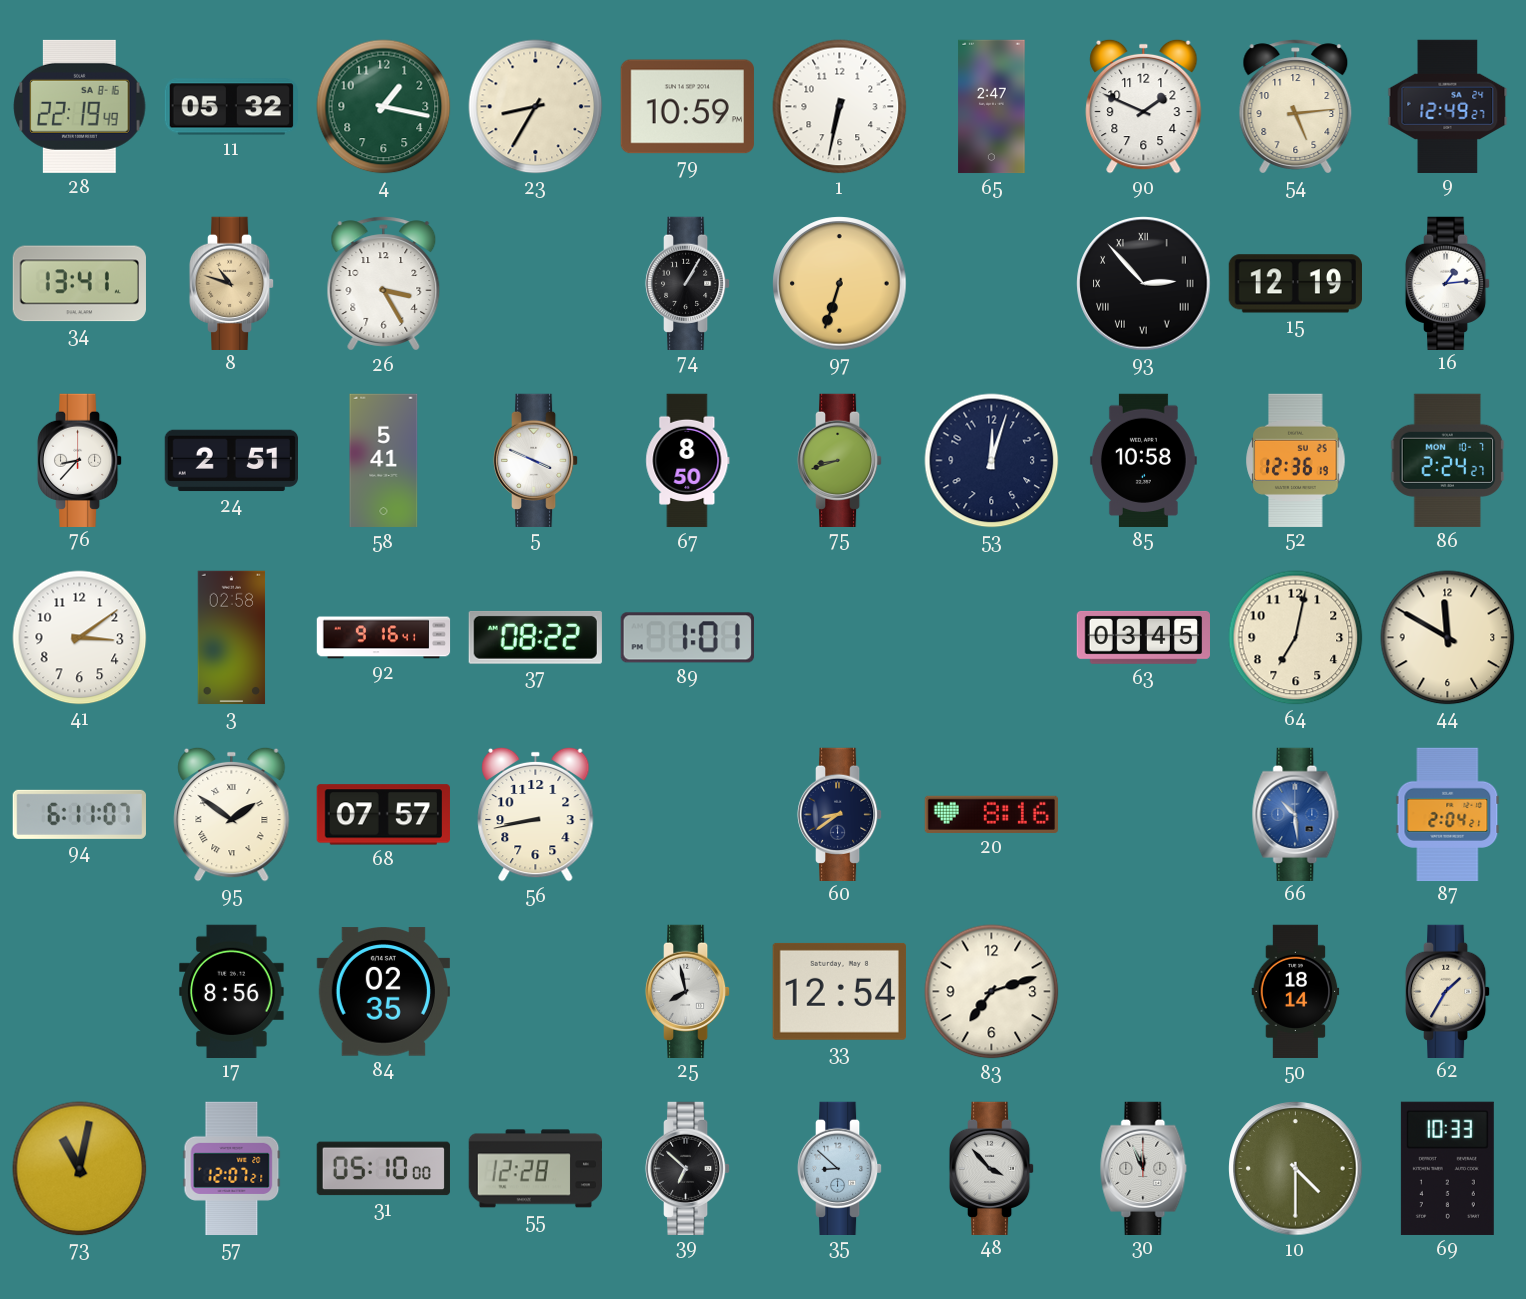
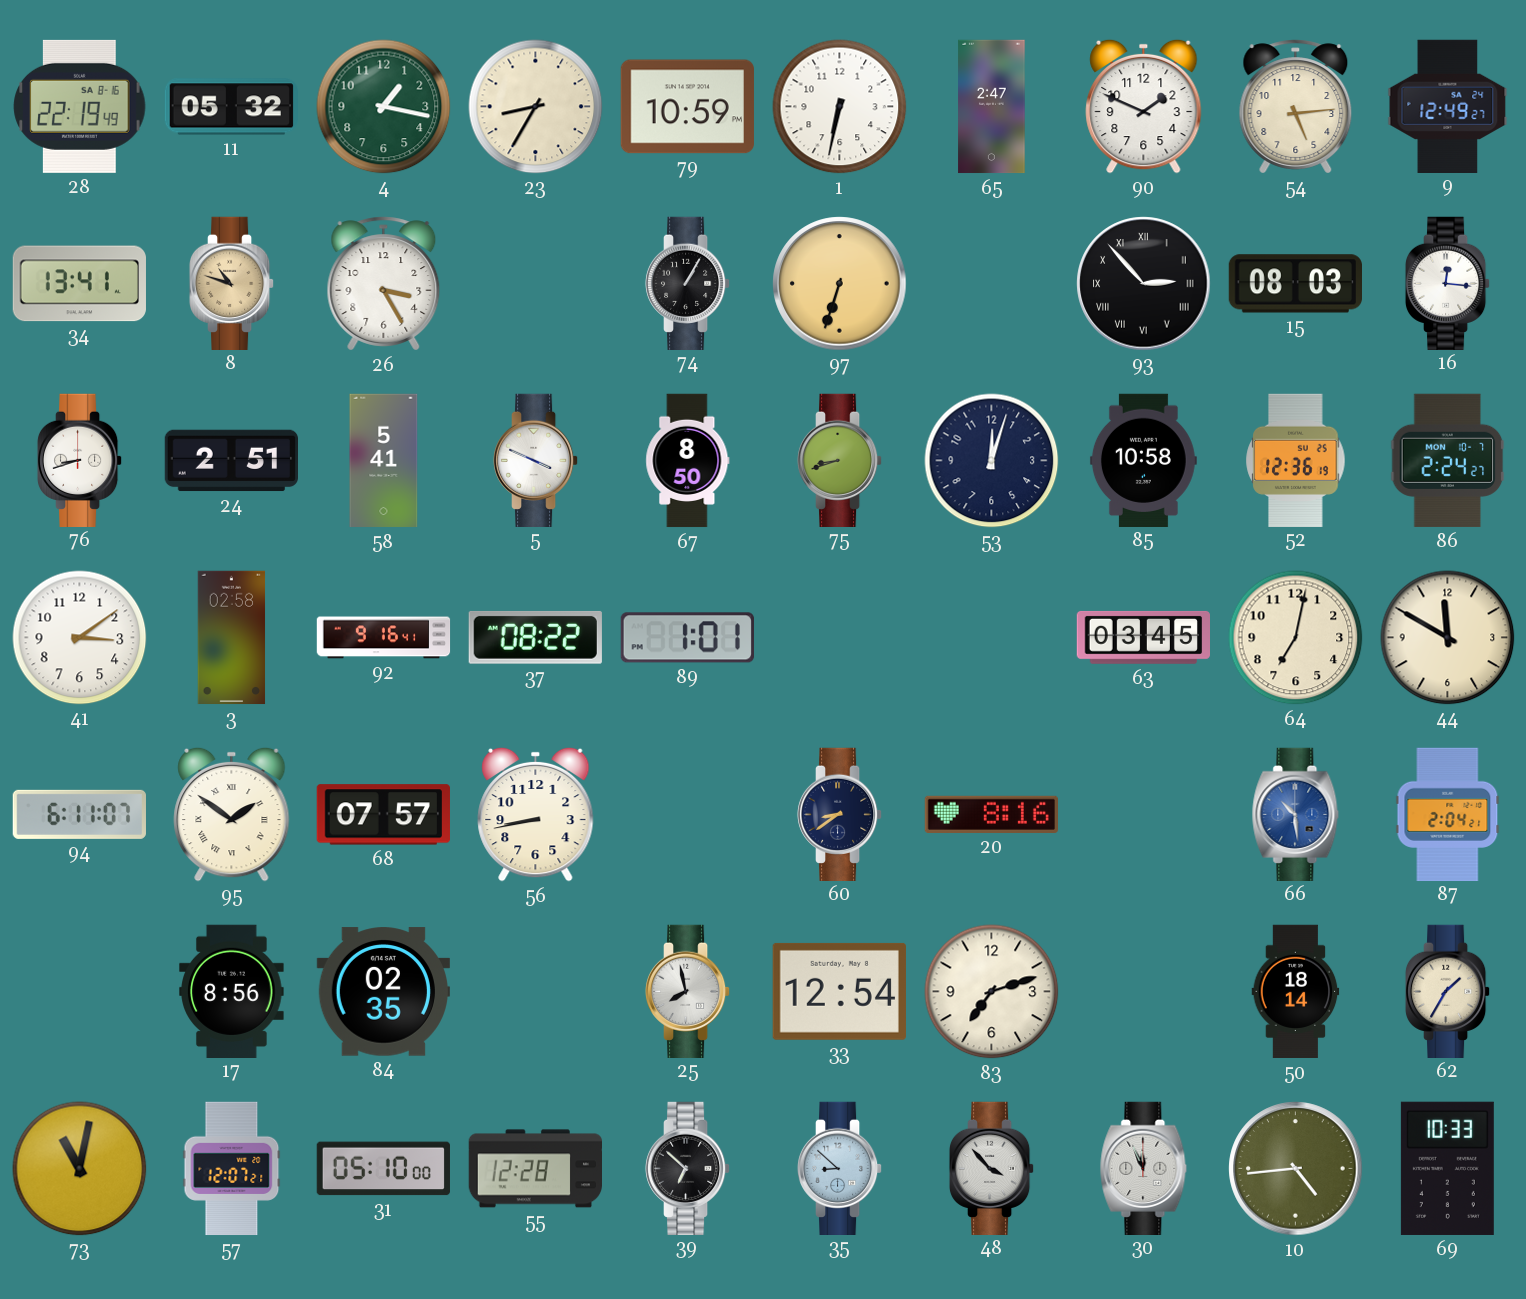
15: 12:19 -> 08:03
16: 1:14 -> 12:16
76: 8:37 -> 8:42
10: 4:30 -> 4:44
